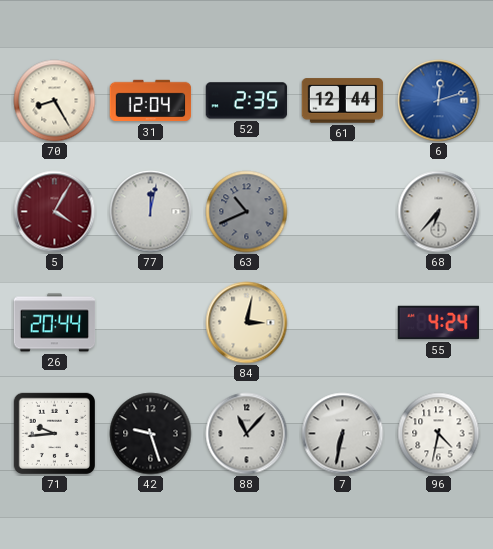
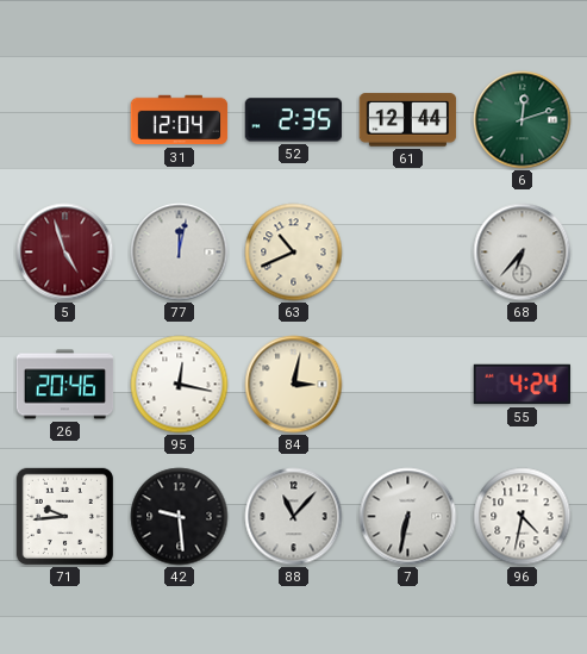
70: 8:25 -> none
6 dial: blue -> green
5: 4:05 -> 4:57
63 dial: grey -> cream
26: 20:44 -> 20:46
95: none -> 12:17
42: 9:27 -> 9:29
